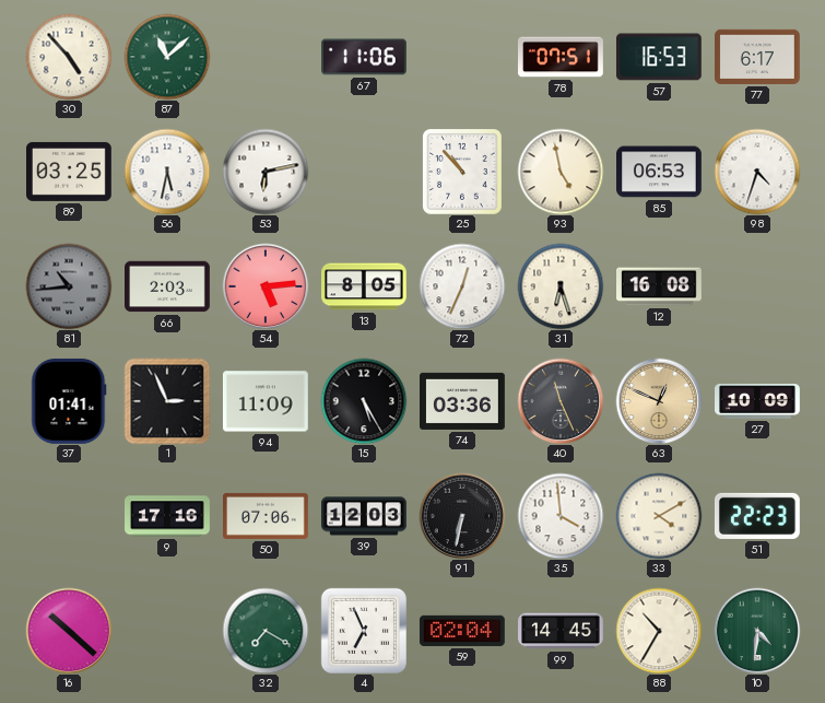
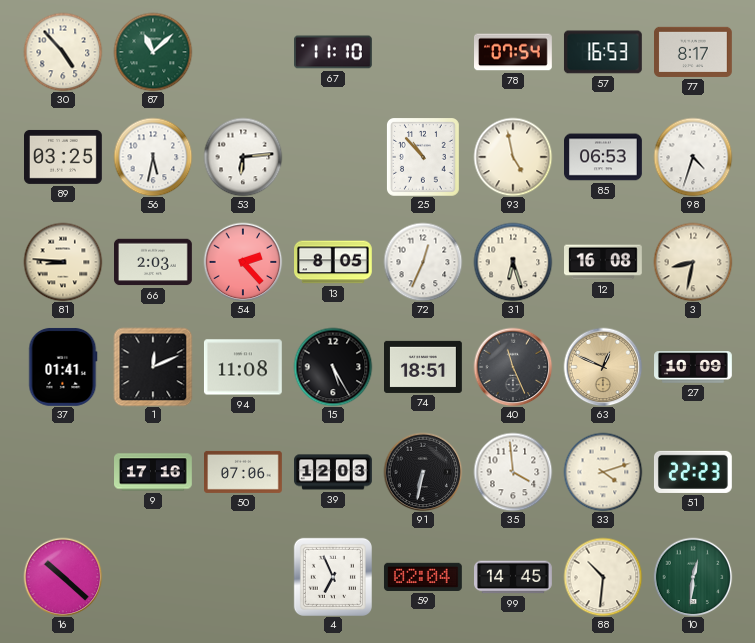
67: 11:06 -> 11:10
78: 07:51 -> 07:54
77: 6:17 -> 8:17
53: 6:13 -> 6:14
81: 10:44 -> 8:46
81 dial: grey -> cream
54: 5:14 -> 2:23
3: none -> 8:32
1: 2:56 -> 12:11
94: 11:09 -> 11:08
74: 03:36 -> 18:51
33: 4:10 -> 4:12
32: 7:20 -> none
88: 10:35 -> 10:31
10: 4:31 -> 12:31
